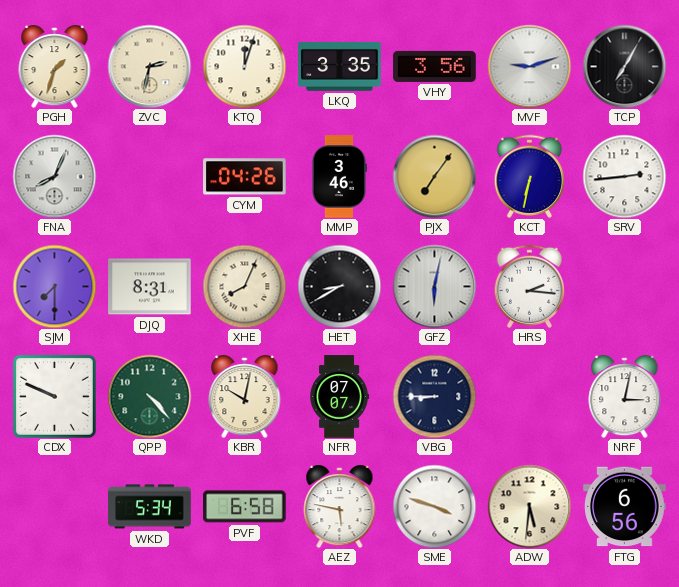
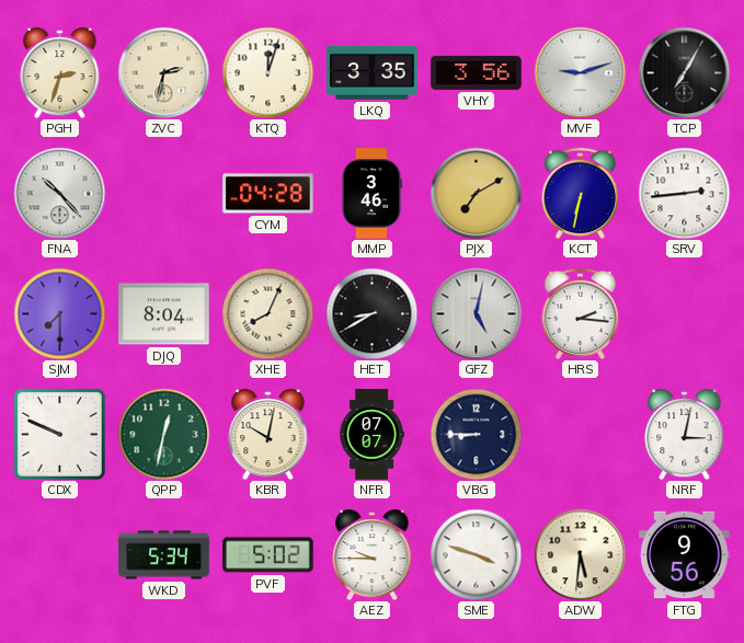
PGH: 1:33 -> 2:33
FNA: 8:04 -> 10:23
CYM: 04:26 -> 04:28
PJX: 7:06 -> 7:10
DJQ: 8:31 -> 8:04
GFZ: 6:02 -> 5:02
QPP: 4:23 -> 12:32
PVF: 6:58 -> 5:02
AEZ: 5:47 -> 9:45
FTG: 6:56 -> 9:56
